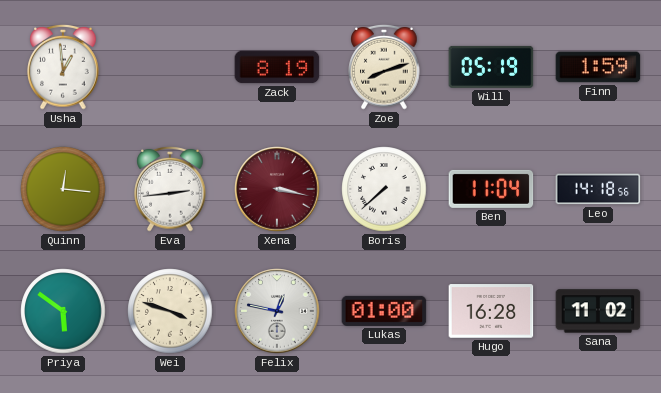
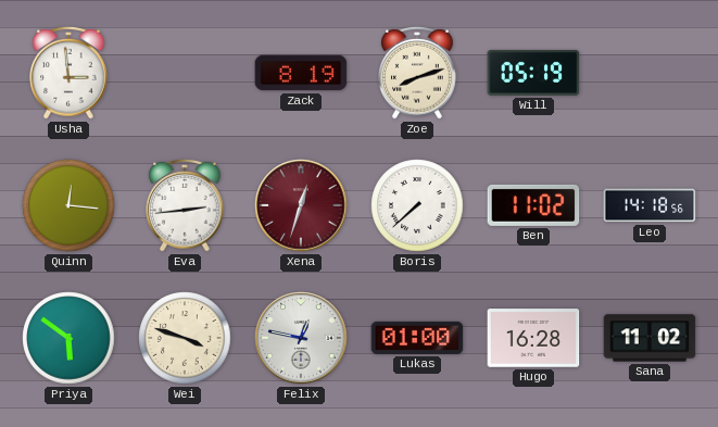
Usha: 12:59 -> 2:59
Finn: 1:59 -> none
Xena: 3:17 -> 12:33
Ben: 11:04 -> 11:02
